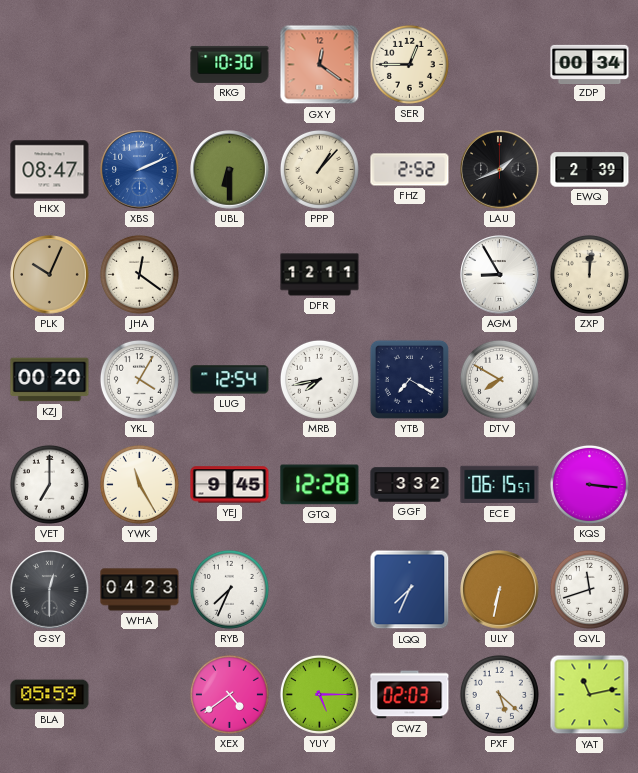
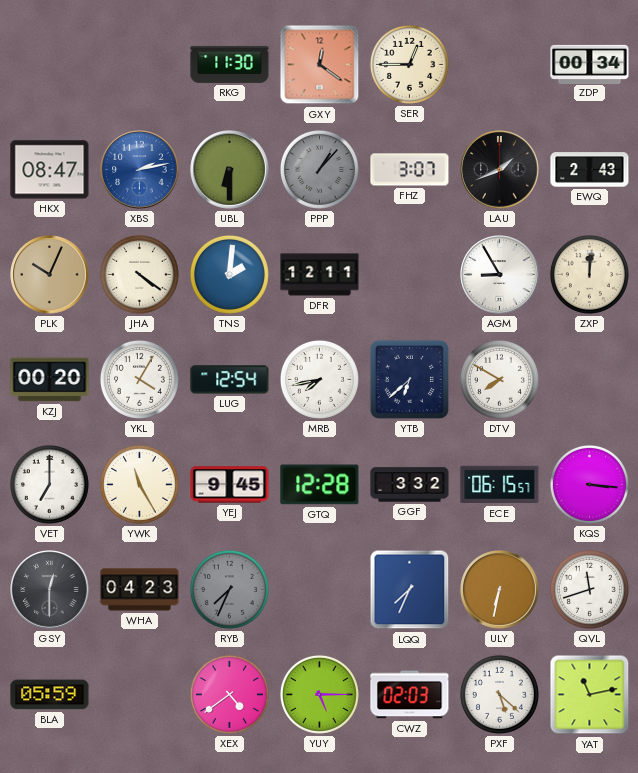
RKG: 10:30 -> 11:30
XBS: 2:11 -> 2:13
PPP dial: cream -> grey
FHZ: 2:52 -> 3:07
EWQ: 2:39 -> 2:43
JHA: 12:21 -> 4:21
TNS: none -> 2:01
YTB: 7:20 -> 6:38
RYB dial: white -> grey
